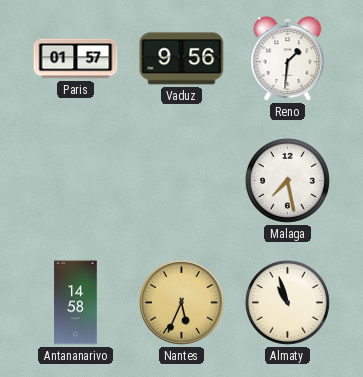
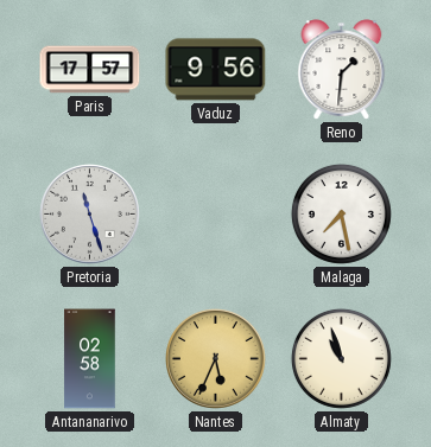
Paris: 01:57 -> 17:57
Pretoria: none -> 11:27
Antananarivo: 14:58 -> 02:58
